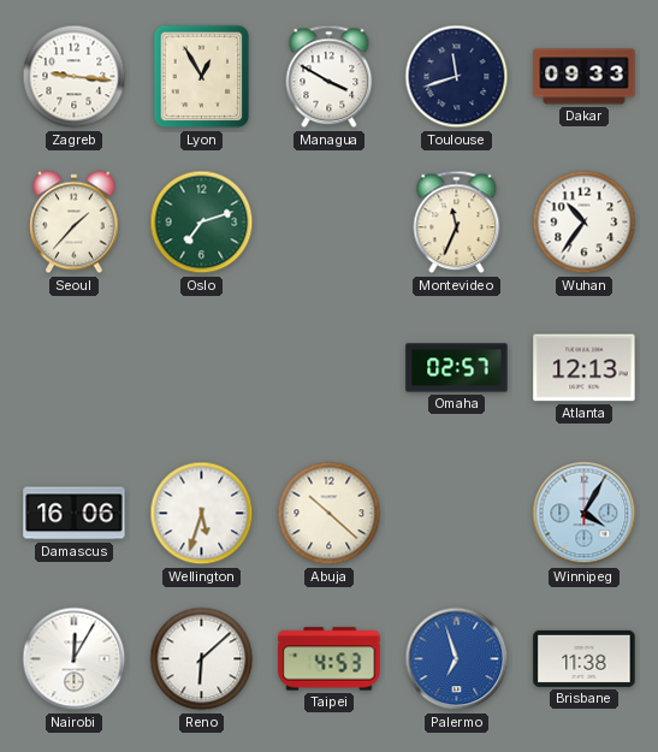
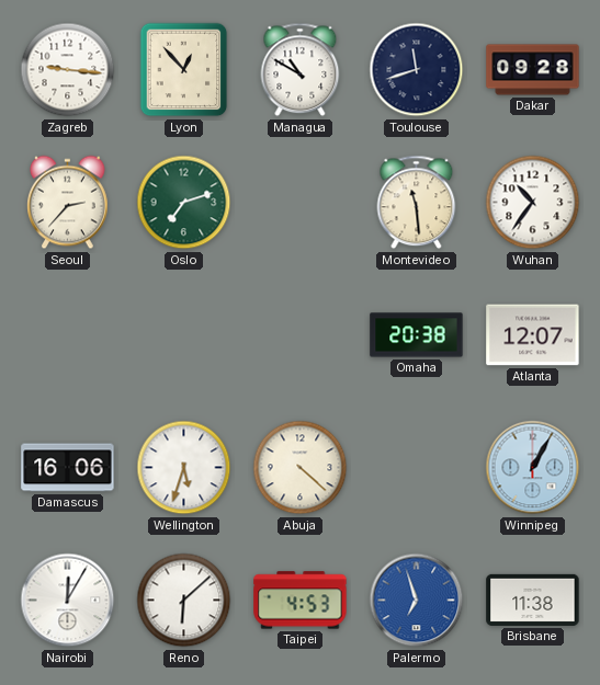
Lyon: 12:55 -> 12:53
Managua: 3:50 -> 10:50
Dakar: 09:33 -> 09:28
Seoul: 1:37 -> 2:37
Montevideo: 11:34 -> 11:29
Omaha: 02:57 -> 20:38
Atlanta: 12:13 -> 12:07
Abuja: 10:22 -> 4:22
Winnipeg: 4:05 -> 1:05
